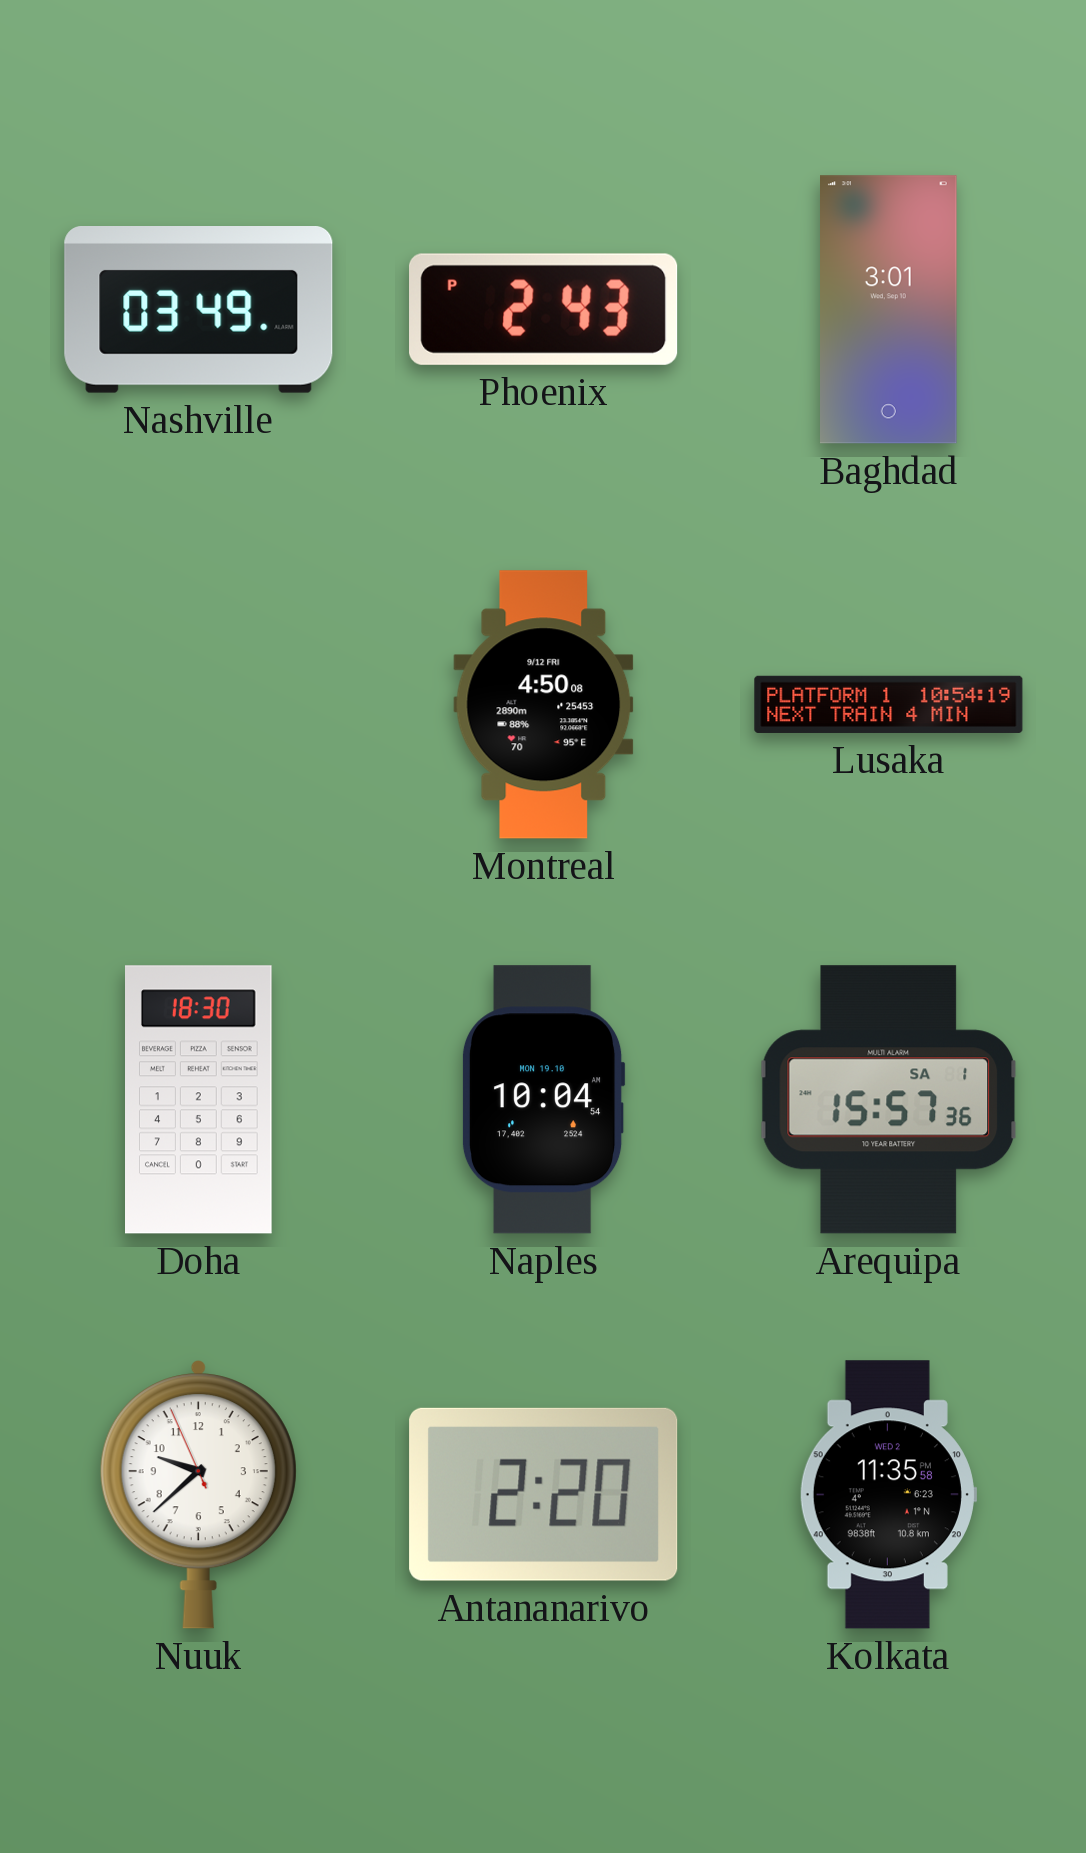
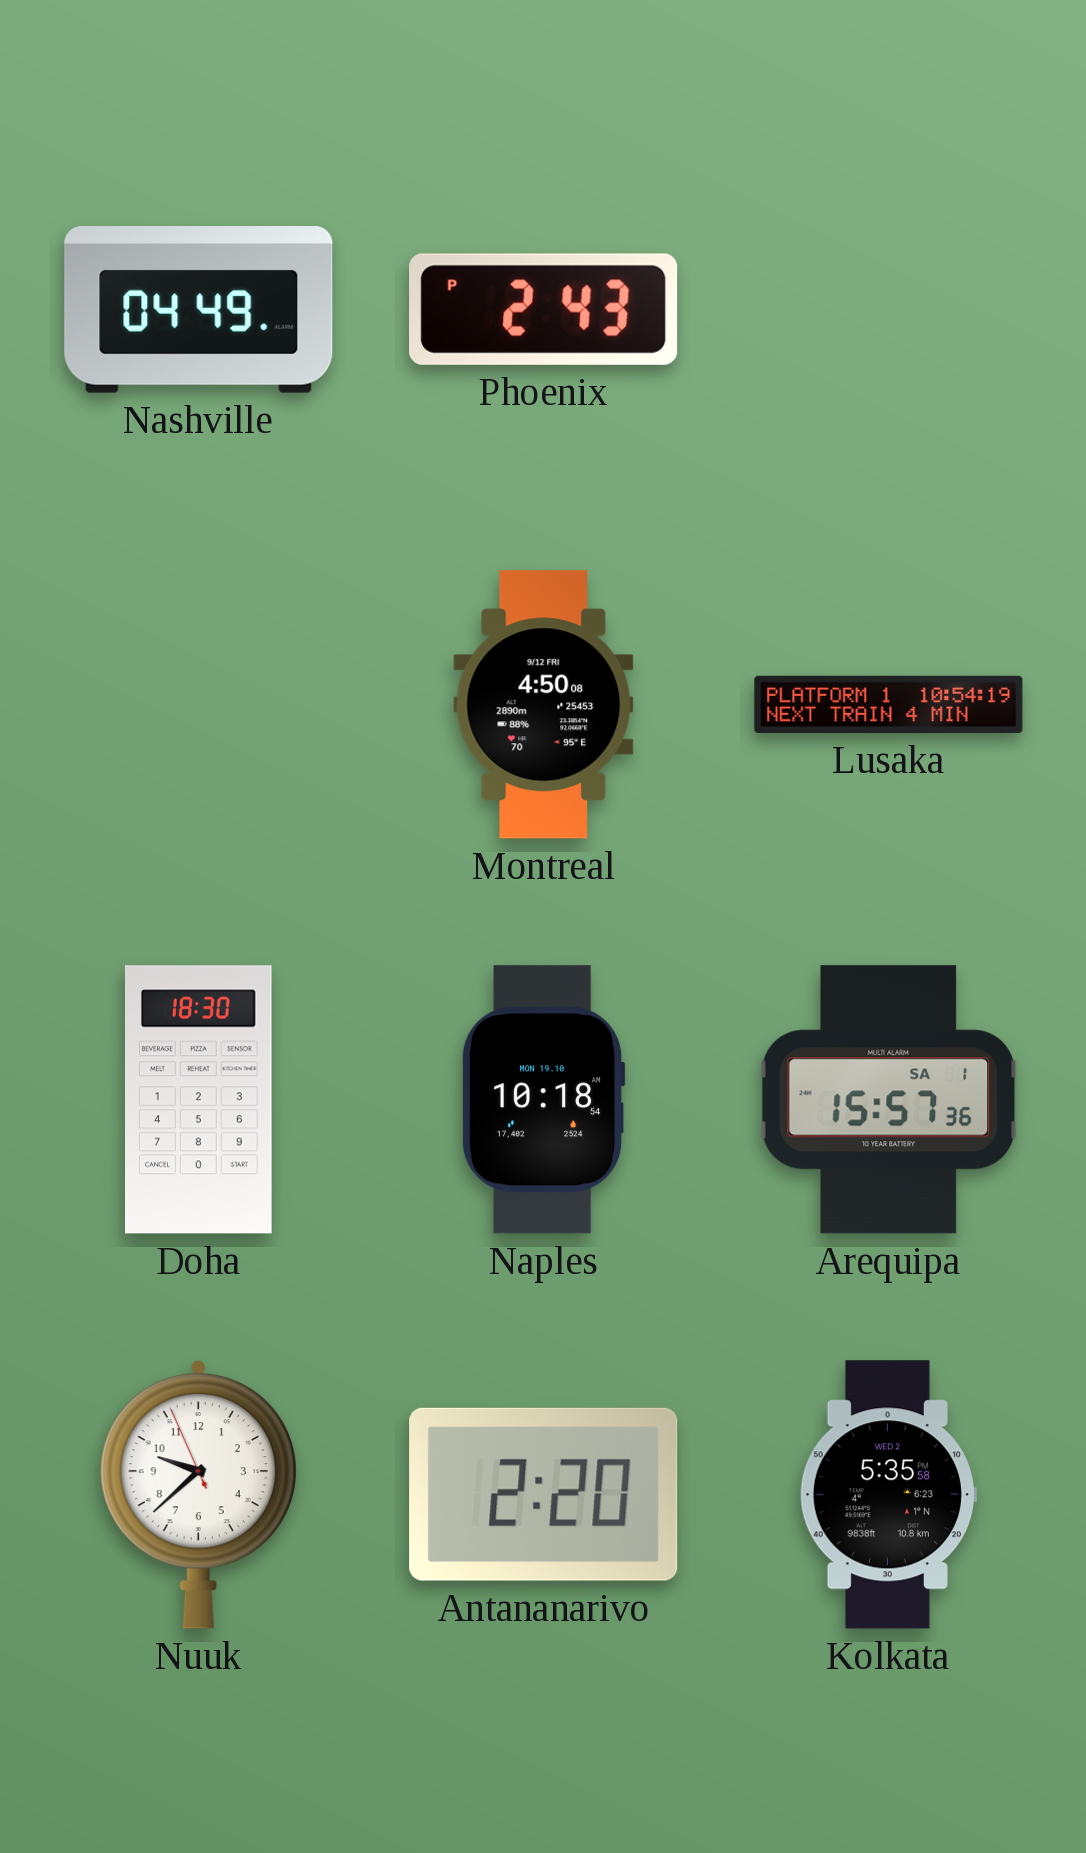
Nashville: 03:49 -> 04:49
Baghdad: 3:01 -> none
Naples: 10:04 -> 10:18
Kolkata: 11:35 -> 5:35
